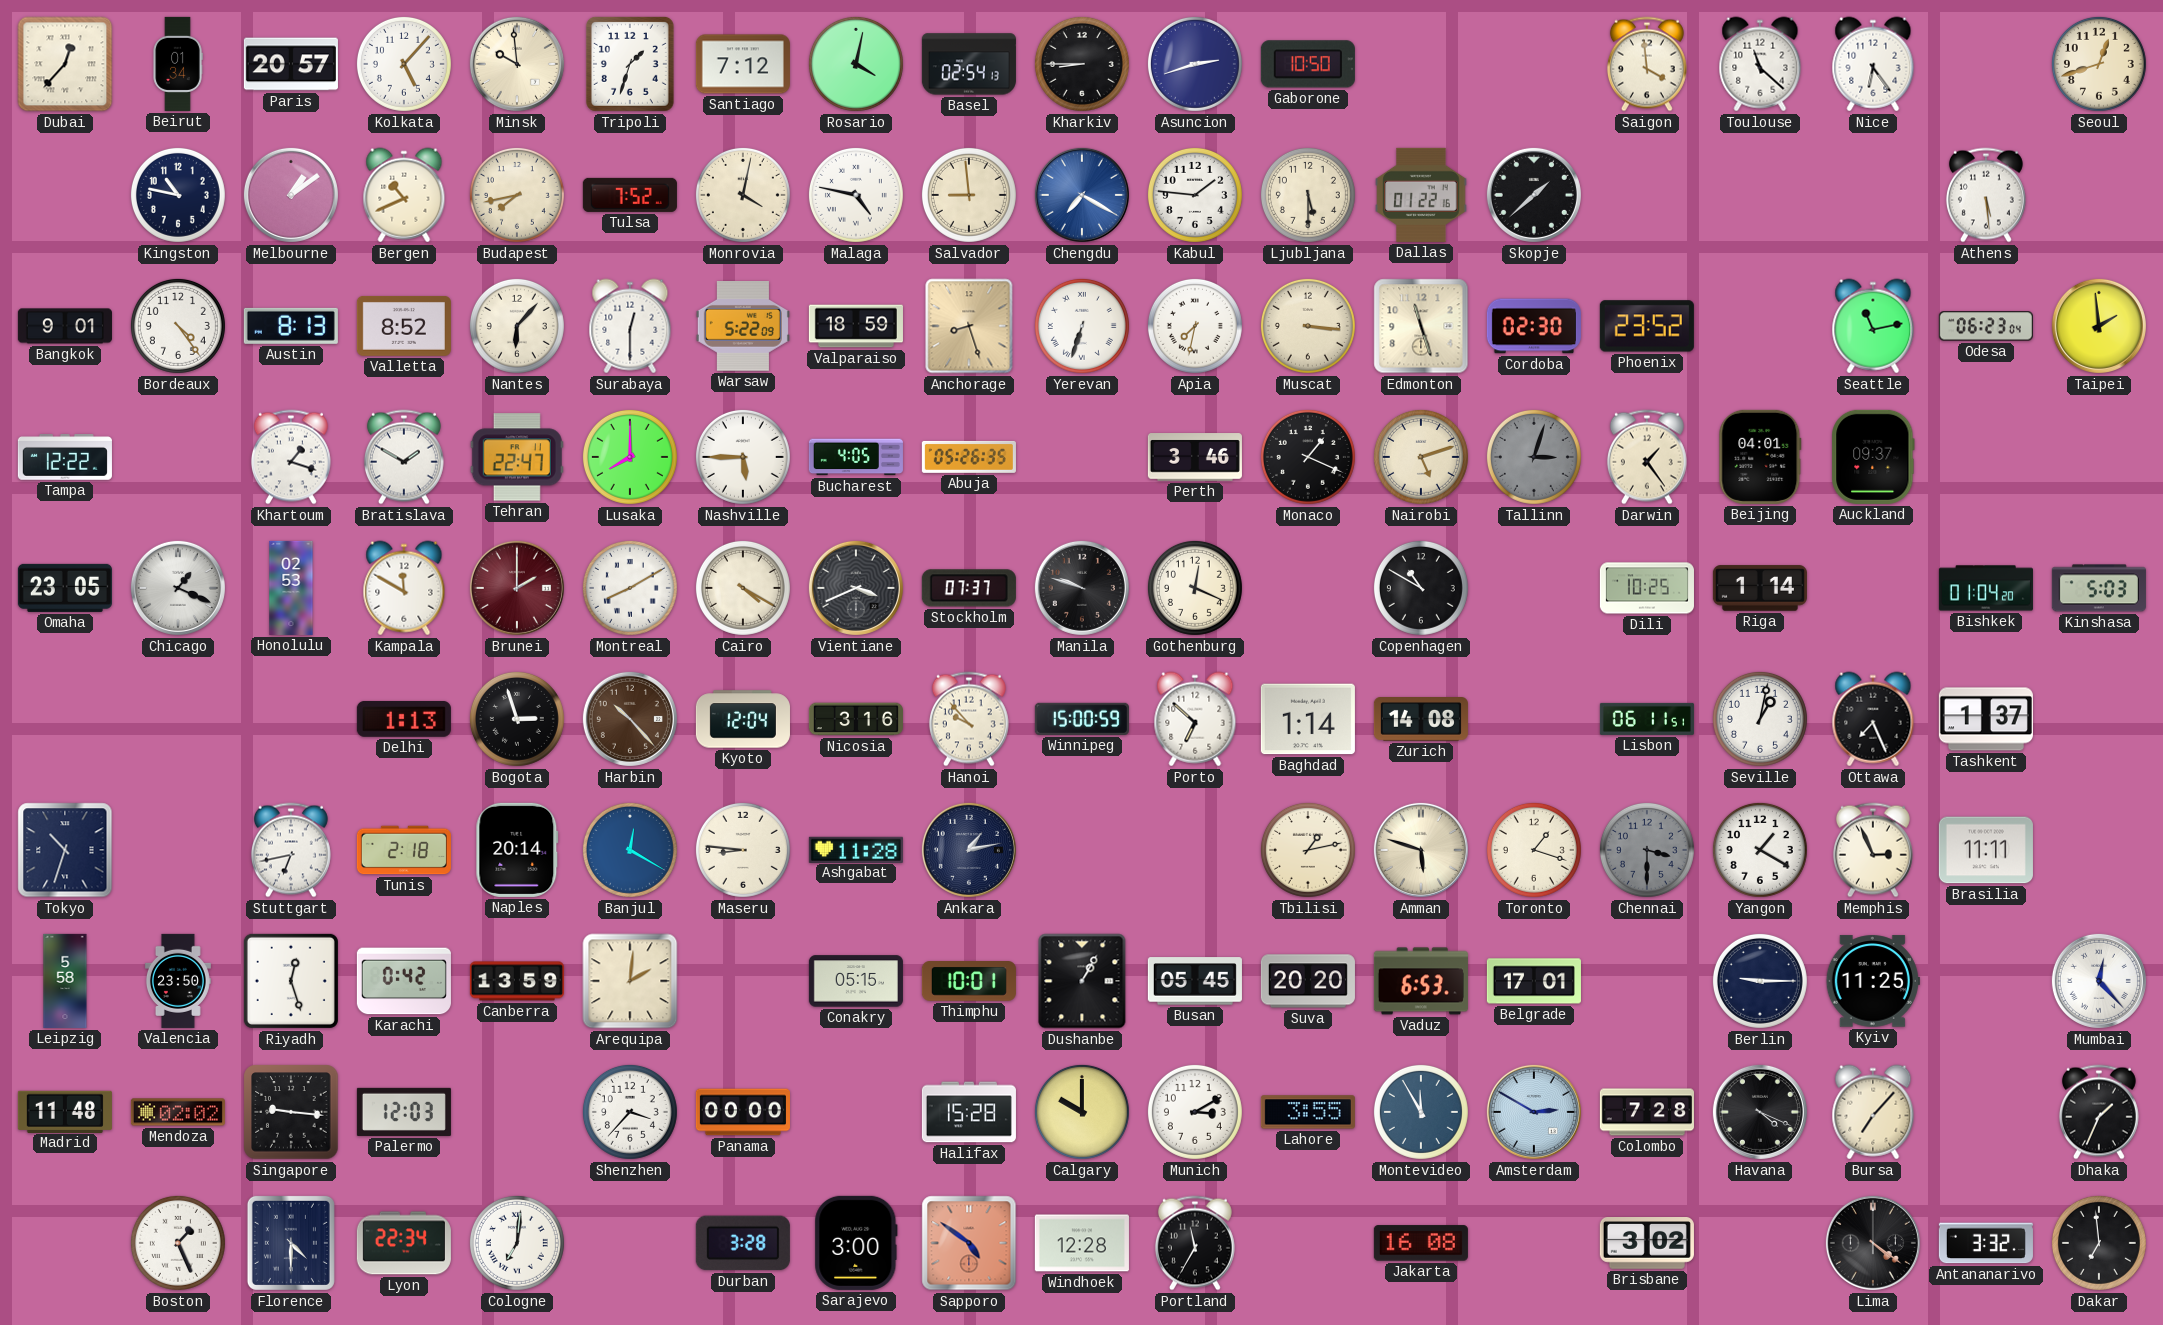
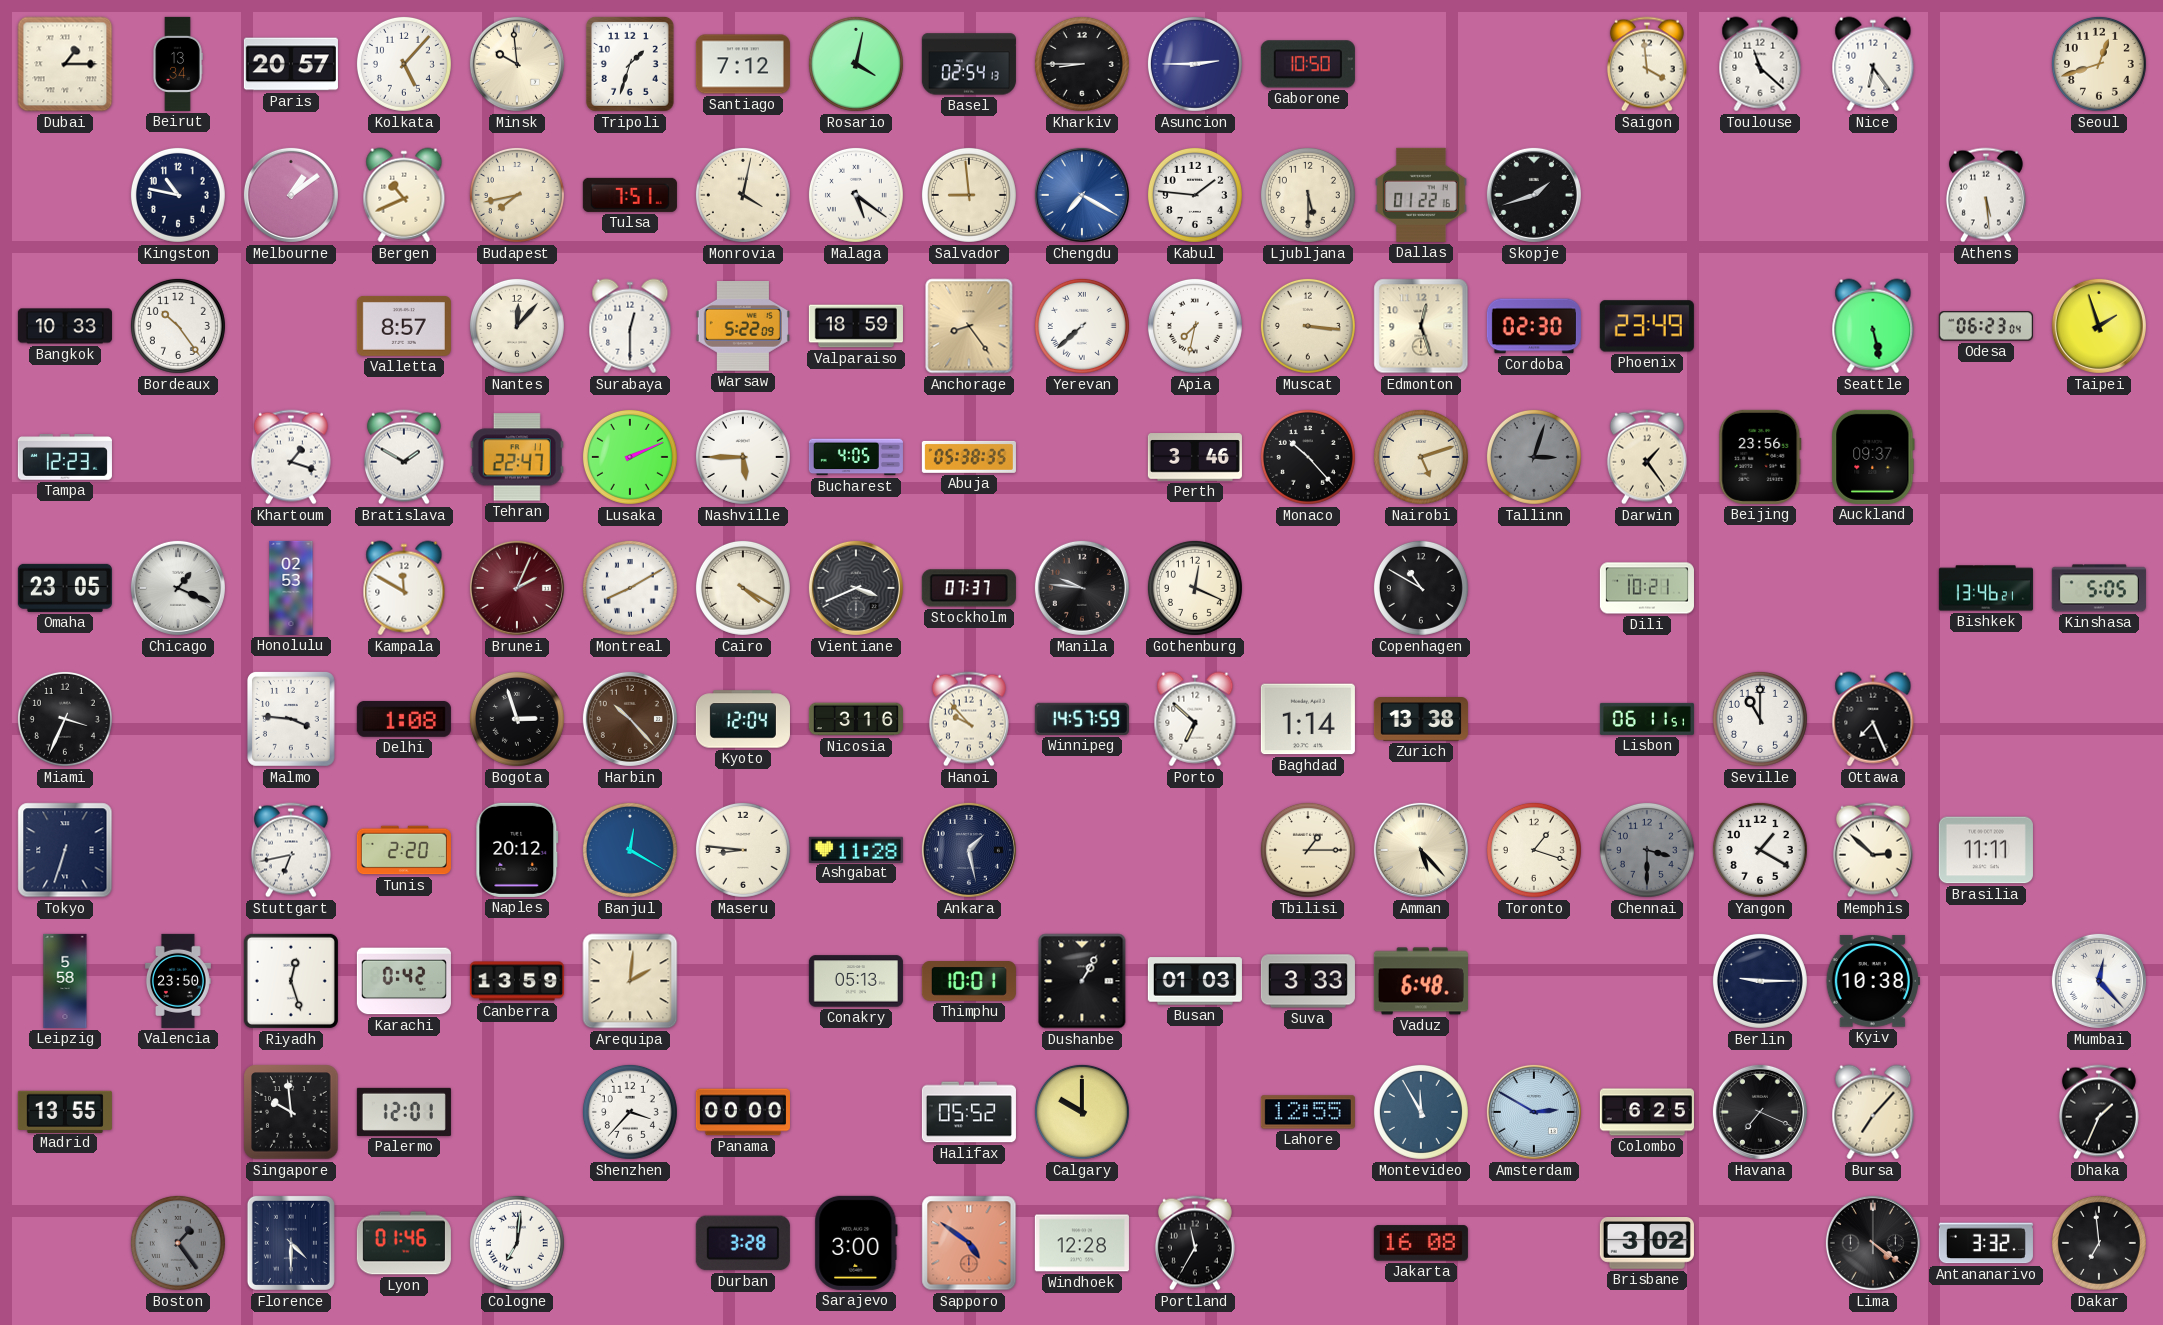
Dubai: 12:37 -> 1:15
Beirut: 01:34 -> 13:34
Asuncion: 2:42 -> 2:45
Tulsa: 7:52 -> 7:51
Malaga: 4:47 -> 5:21
Skopje: 1:38 -> 1:42
Bangkok: 9:01 -> 10:33
Bordeaux: 4:24 -> 10:24
Austin: 8:13 -> none
Valletta: 8:52 -> 8:57
Nantes: 6:07 -> 12:07
Anchorage: 8:27 -> 8:24
Yerevan: 6:33 -> 7:38
Edmonton: 11:27 -> 12:27
Phoenix: 23:52 -> 23:49
Seattle: 11:13 -> 5:28
Taipei: 1:59 -> 1:57
Tampa: 12:22 -> 12:23
Lusaka: 8:00 -> 2:11
Abuja: 05:26 -> 05:38
Monaco: 1:19 -> 10:23
Beijing: 04:01 -> 23:56
Brunei: 2:00 -> 2:04
Manila: 9:48 -> 9:46
Dili: 10:25 -> 10:21
Riga: 1:14 -> none
Bishkek: 01:04 -> 13:46
Kinshasa: 5:03 -> 5:05
Miami: none -> 3:34
Malmo: none -> 3:46
Delhi: 1:13 -> 1:08
Winnipeg: 15:00 -> 14:57
Zurich: 14:08 -> 13:38
Seville: 1:02 -> 11:00
Tashkent: 1:37 -> none
Tokyo: 10:33 -> 6:33
Tunis: 2:18 -> 2:20
Naples: 20:14 -> 20:12
Ankara: 1:13 -> 1:28
Tbilisi: 1:13 -> 1:15
Amman: 5:48 -> 5:23
Memphis: 2:56 -> 2:52
Conakry: 05:15 -> 05:13
Busan: 05:45 -> 01:03
Suva: 20:20 -> 3:33
Vaduz: 6:53 -> 6:48
Belgrade: 17:01 -> none
Kyiv: 11:25 -> 10:38
Madrid: 11:48 -> 13:55
Mendoza: 02:02 -> none
Singapore: 9:16 -> 9:59
Palermo: 12:03 -> 12:01
Halifax: 15:28 -> 05:52
Munich: 3:10 -> none
Lahore: 3:55 -> 12:55
Colombo: 7:28 -> 6:25
Havana: 4:19 -> 7:19
Boston: 1:26 -> 1:24
Boston dial: white -> grey
Lyon: 22:34 -> 01:46
